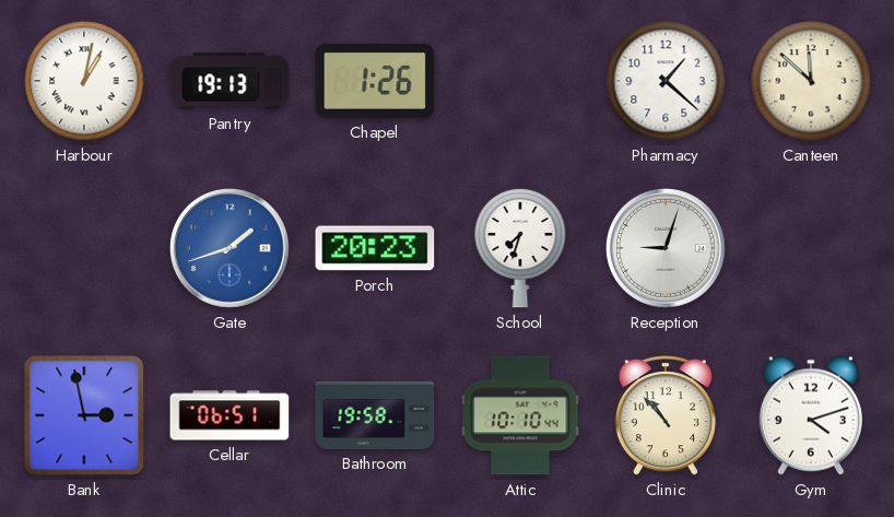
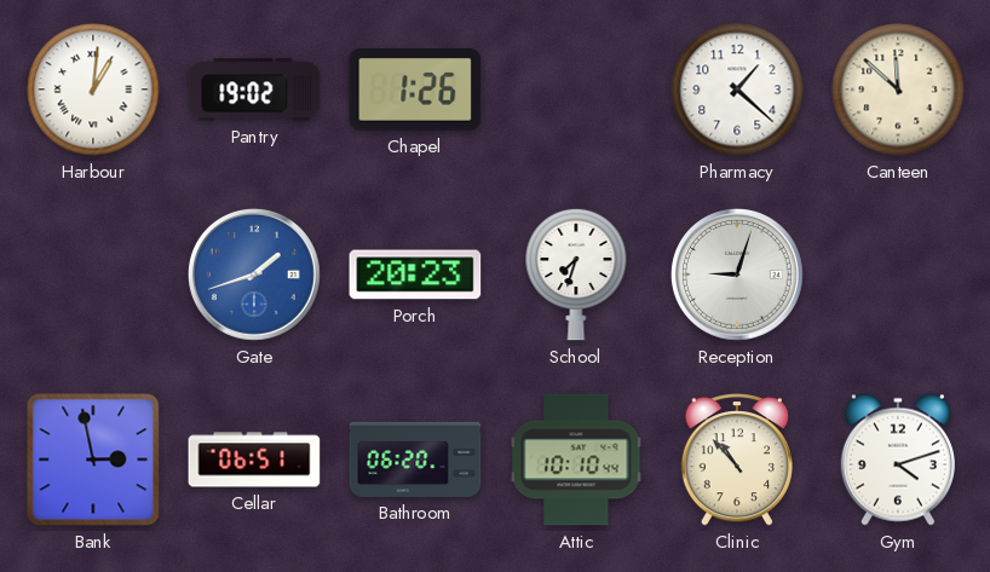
Harbour: 1:02 -> 1:01
Pantry: 19:13 -> 19:02
Bathroom: 19:58 -> 06:20
